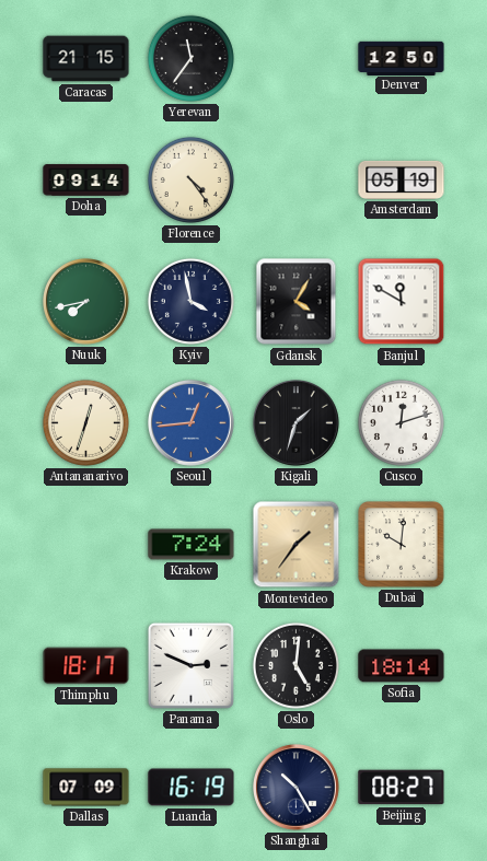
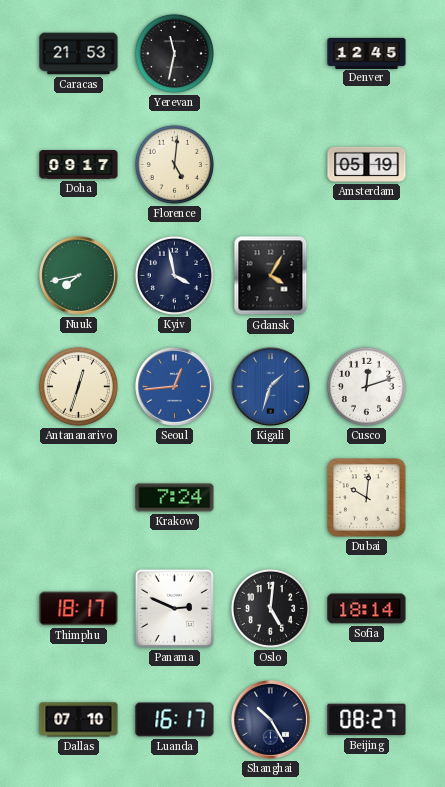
Caracas: 21:15 -> 21:53
Yerevan: 11:36 -> 11:32
Denver: 12:50 -> 12:45
Doha: 09:14 -> 09:17
Florence: 4:24 -> 5:01
Banjul: 11:50 -> none
Kigali dial: black -> blue
Montevideo: 1:36 -> none
Dallas: 07:09 -> 07:10
Luanda: 16:19 -> 16:17
